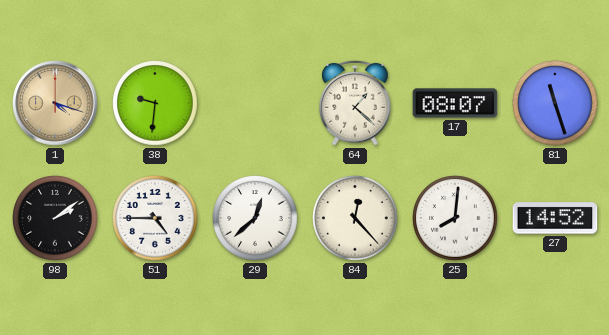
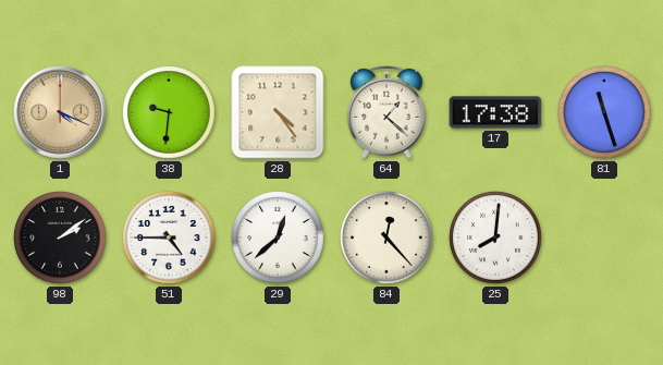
1: 4:18 -> 4:19
28: none -> 4:24
17: 08:07 -> 17:38
27: 14:52 -> none
